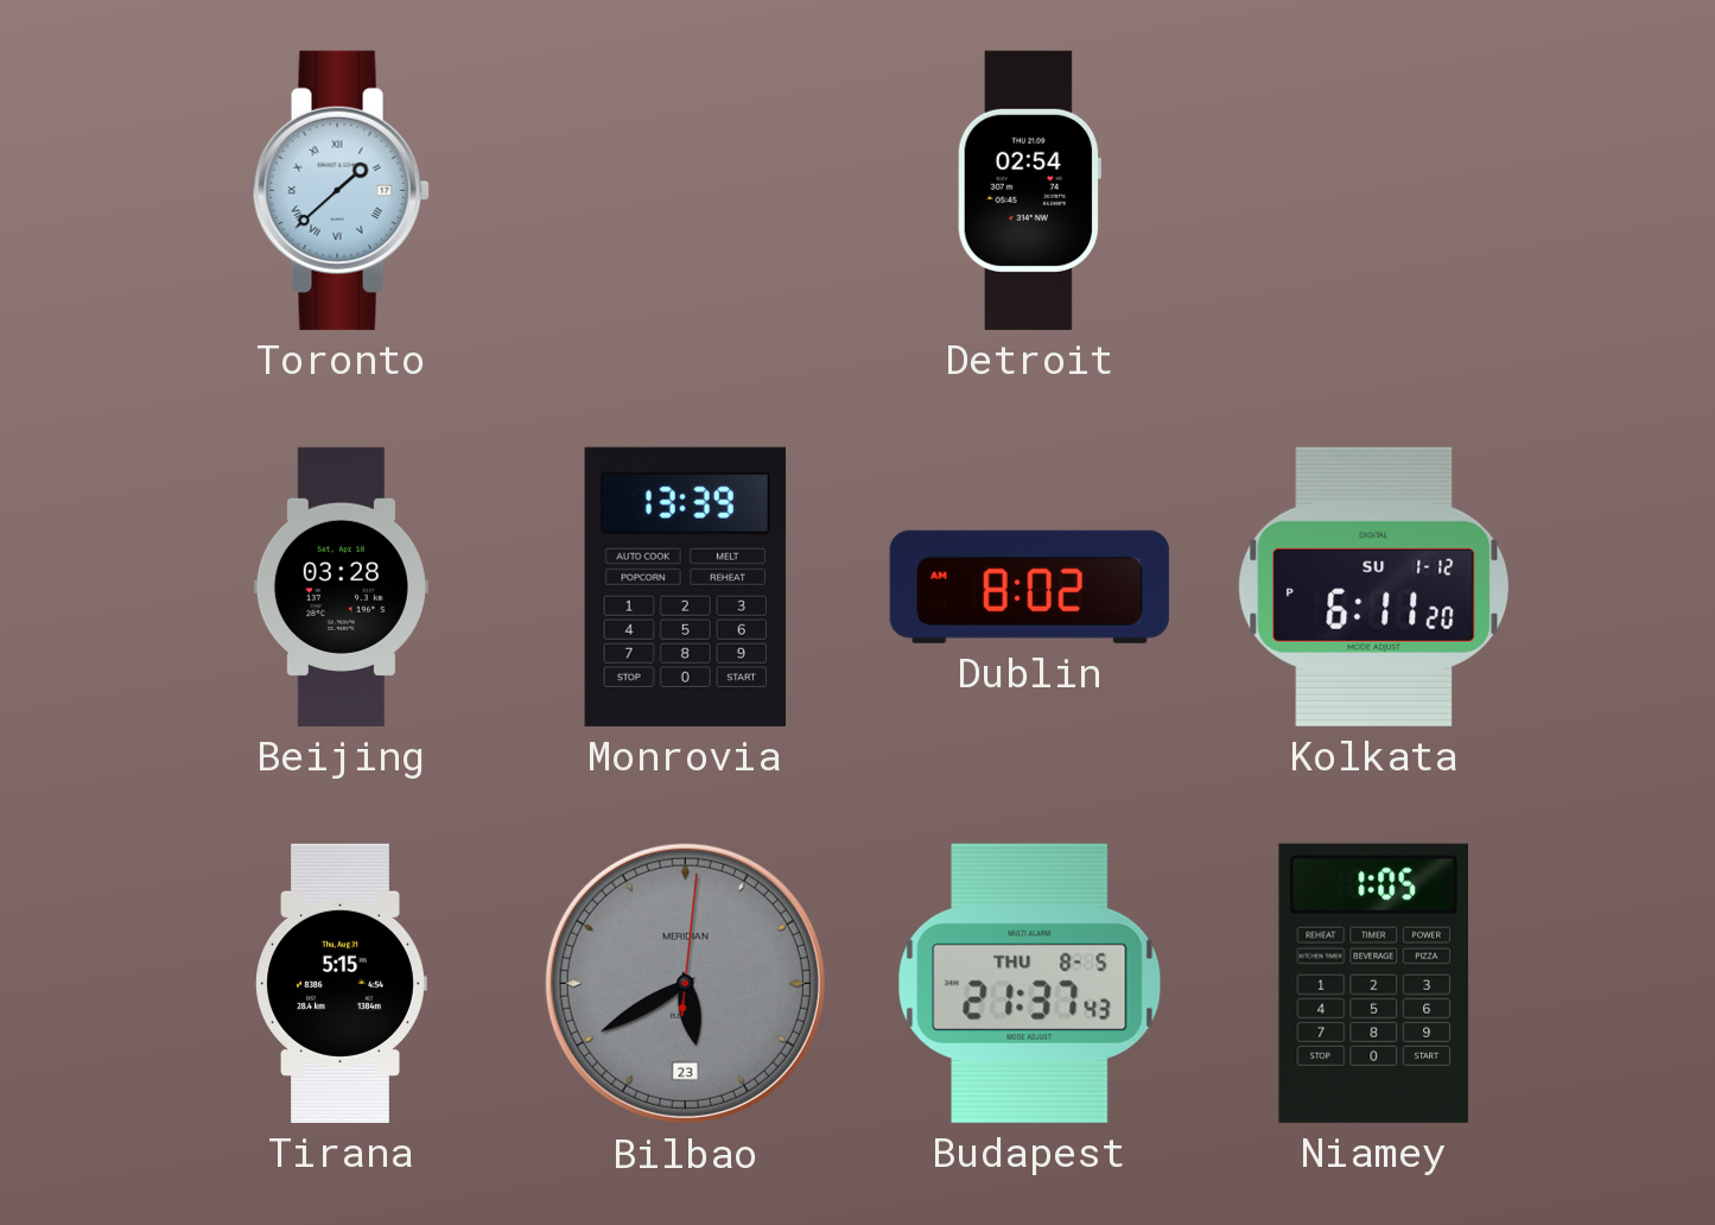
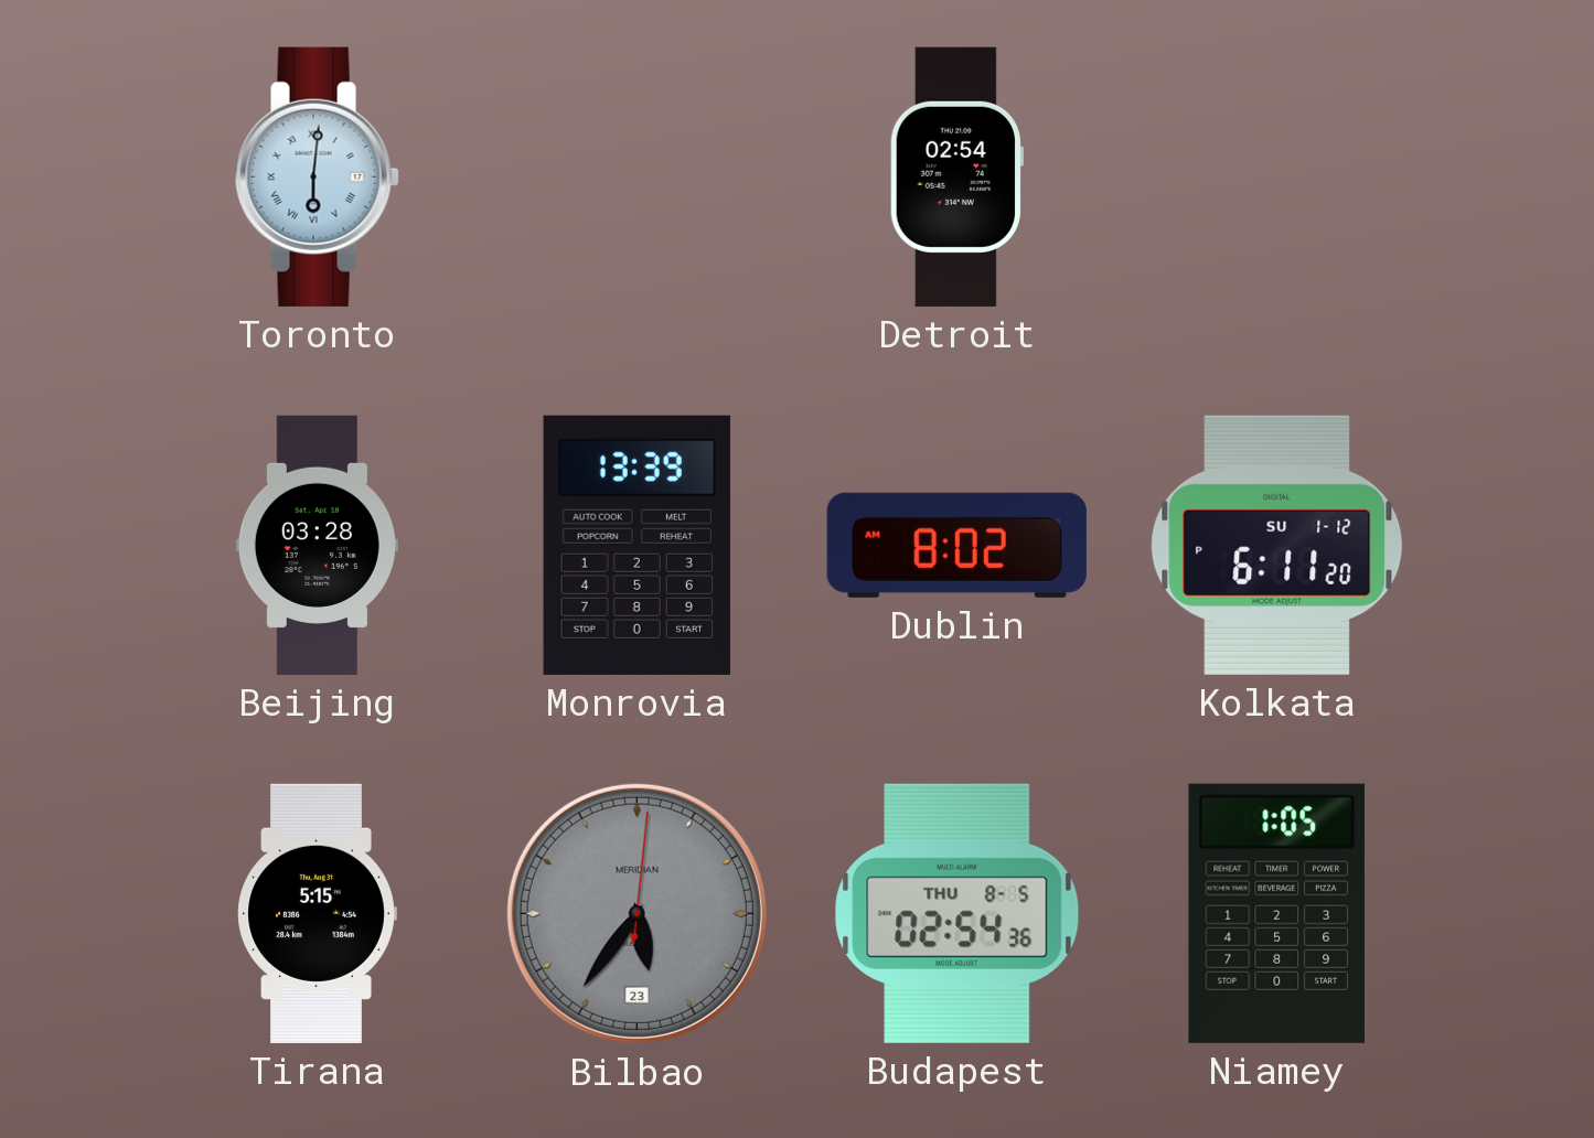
Toronto: 1:38 -> 6:01
Bilbao: 5:40 -> 5:36
Budapest: 21:37 -> 02:54
